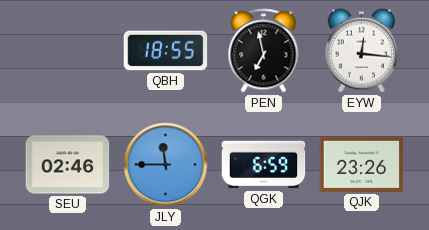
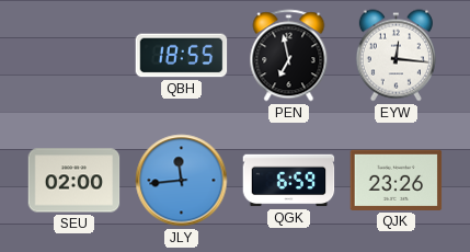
SEU: 02:46 -> 02:00
JLY: 11:45 -> 11:44
